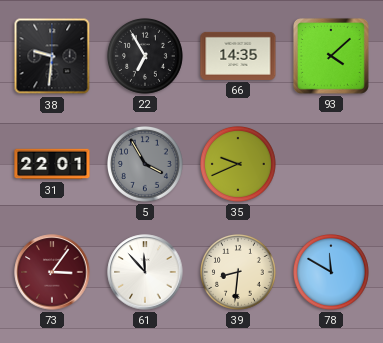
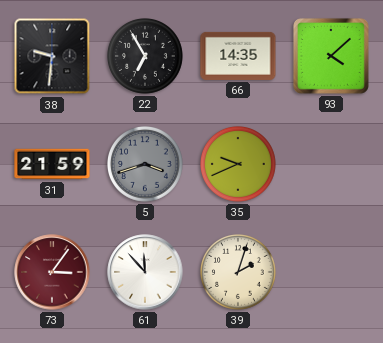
31: 22:01 -> 21:59
5: 3:55 -> 3:42
39: 8:31 -> 2:03
78: 11:50 -> none
